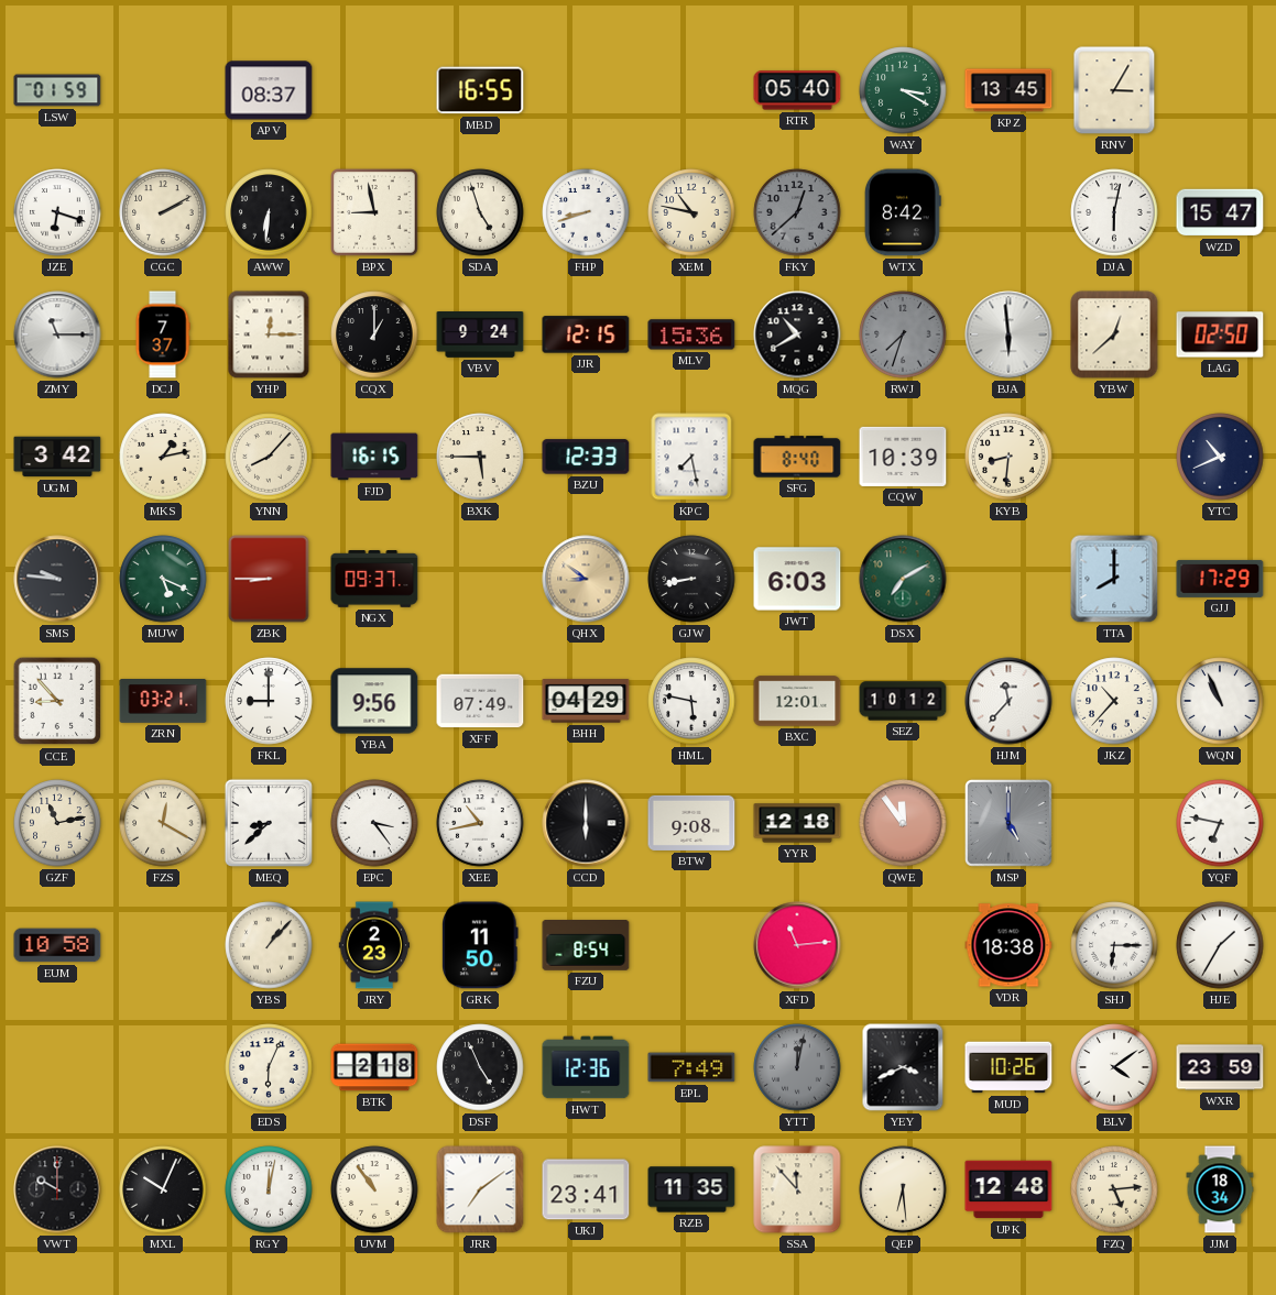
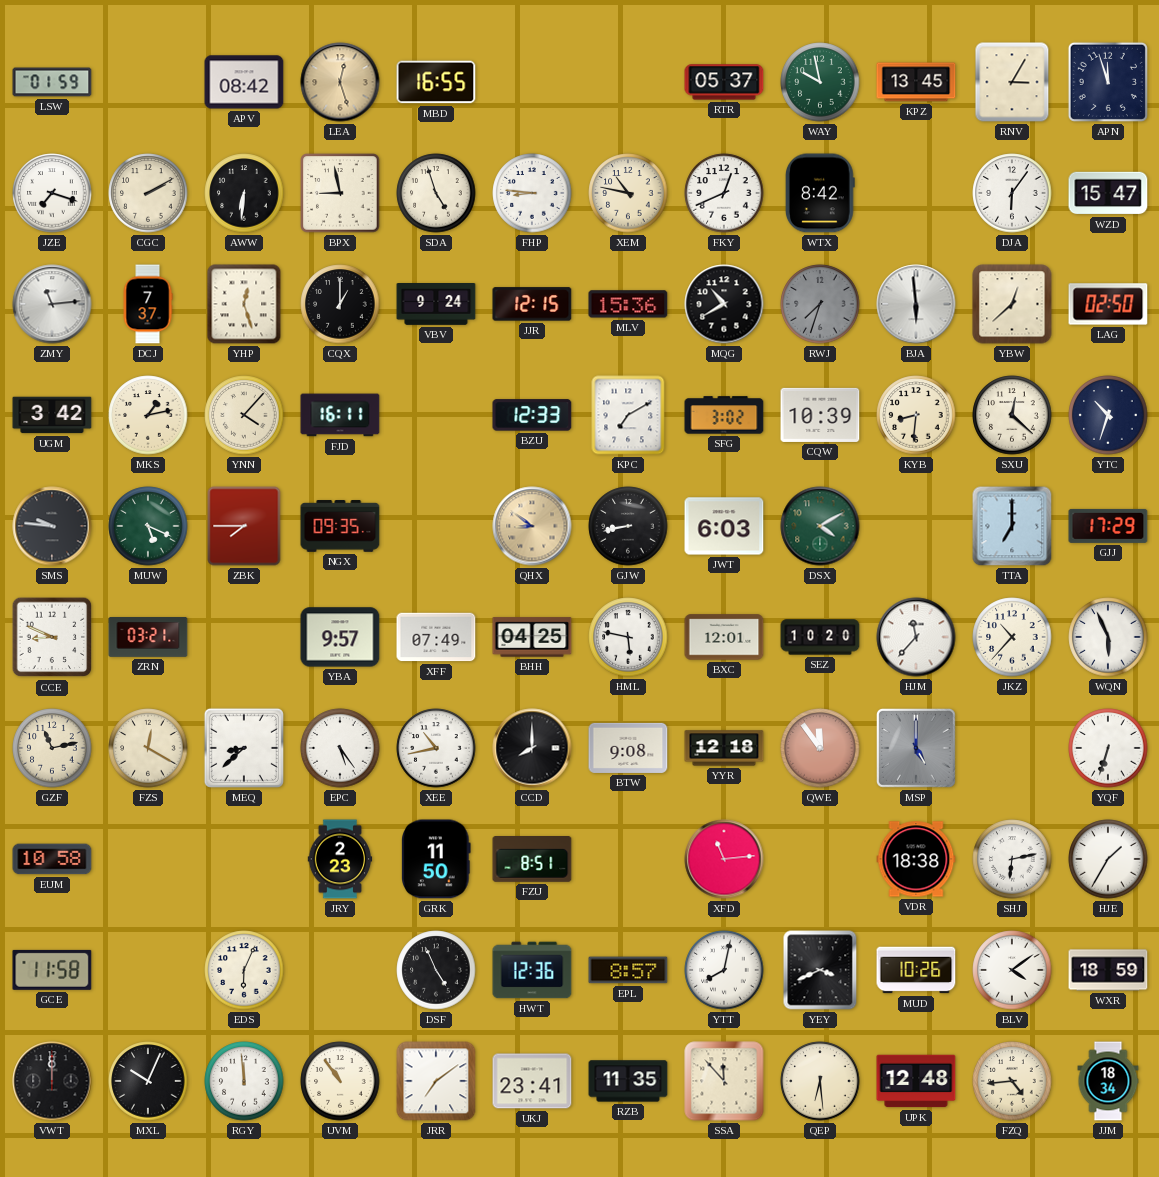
APV: 08:37 -> 08:42
LEA: none -> 12:27
RTR: 05:40 -> 05:37
WAY: 3:20 -> 9:58
APN: none -> 11:57
JZE: 6:18 -> 7:18
FHP: 8:42 -> 8:46
FKY: 12:38 -> 12:41
FKY dial: grey -> white
DJA: 6:02 -> 6:06
ZMY: 11:15 -> 11:14
YHP: 12:15 -> 12:27
YNN: 8:07 -> 4:07
FJD: 16:15 -> 16:11
BXK: 5:45 -> none
KPC: 7:28 -> 7:10
SFG: 8:40 -> 3:02
SXU: none -> 12:22
YTC: 10:41 -> 10:33
ZBK: 8:45 -> 7:45
NGX: 09:37 -> 09:35
DSX: 7:10 -> 4:10
TTA: 8:00 -> 7:00
CCE: 8:53 -> 8:49
FKL: 9:00 -> none
YBA: 9:56 -> 9:57
BHH: 04:29 -> 04:25
SEZ: 10:12 -> 10:20
WQN: 10:56 -> 5:56
EPC: 3:24 -> 5:24
CCD: 6:00 -> 8:00
YQF: 6:47 -> 6:33
YBS: 1:07 -> none
FZU: 8:54 -> 8:51
SHJ: 6:15 -> 6:13
GCE: none -> 11:58
BTK: 2:18 -> none
EPL: 7:49 -> 8:57
YTT: 12:02 -> 8:02
YTT dial: grey -> white
WXR: 23:59 -> 18:59
VWT: 10:00 -> 12:00
RGY: 12:02 -> 11:59
FZQ: 5:14 -> 4:44
